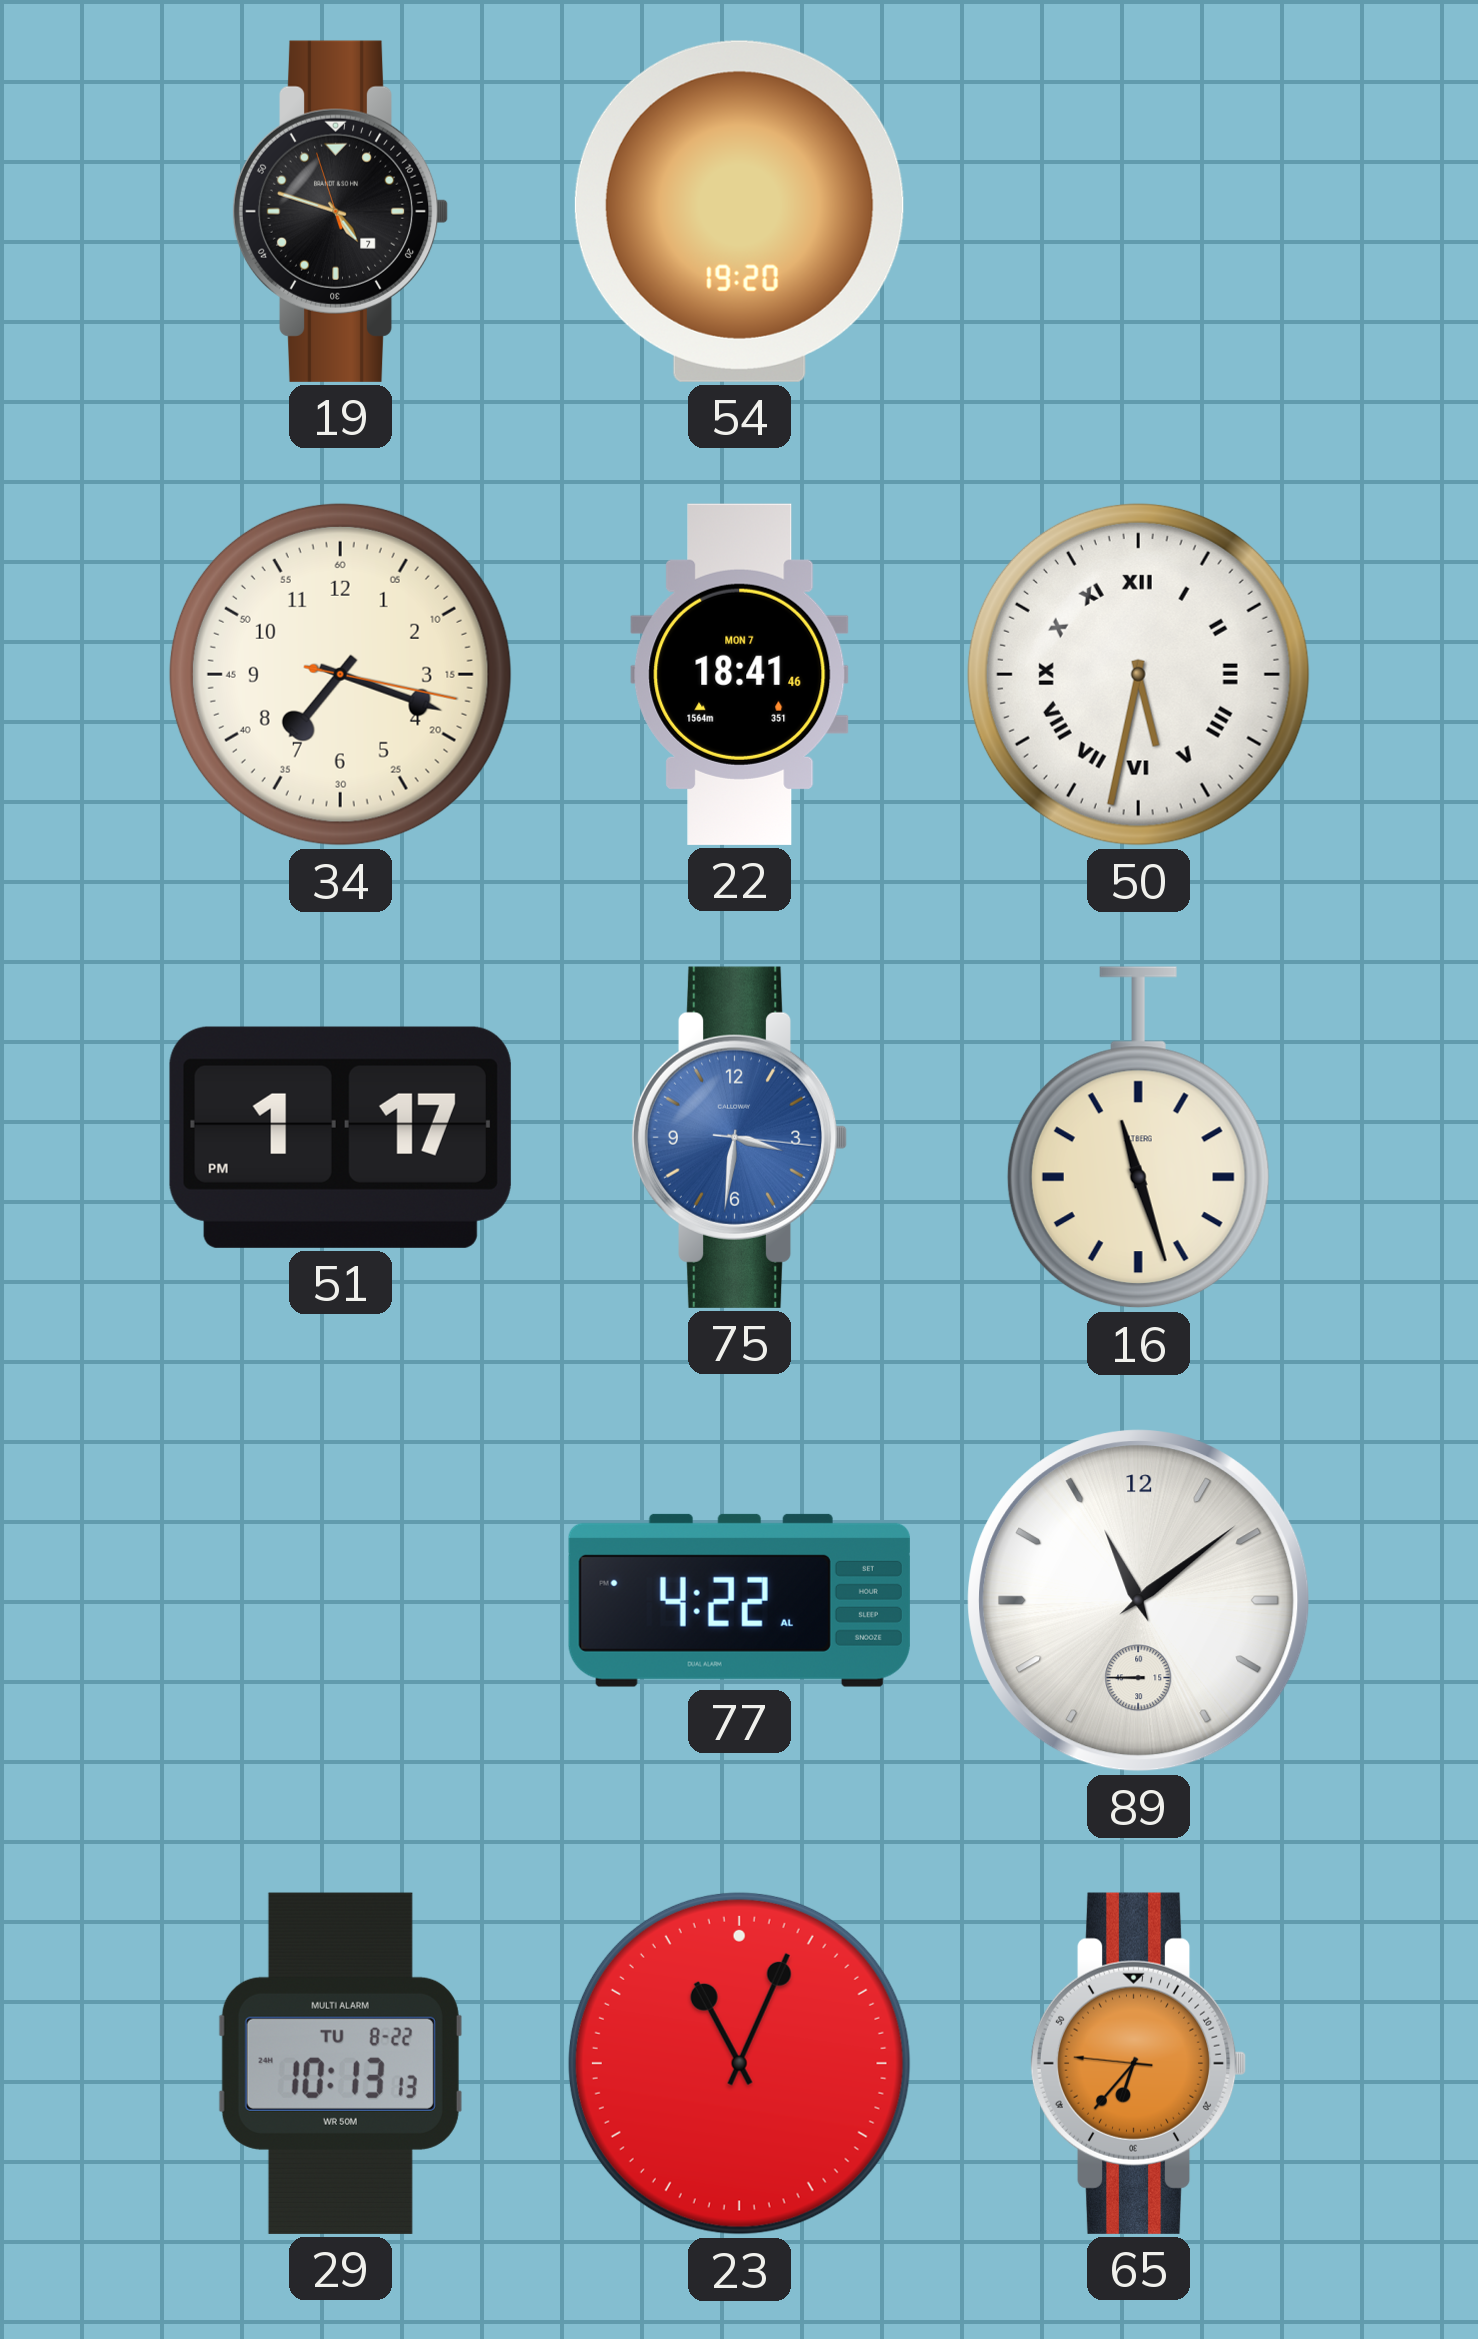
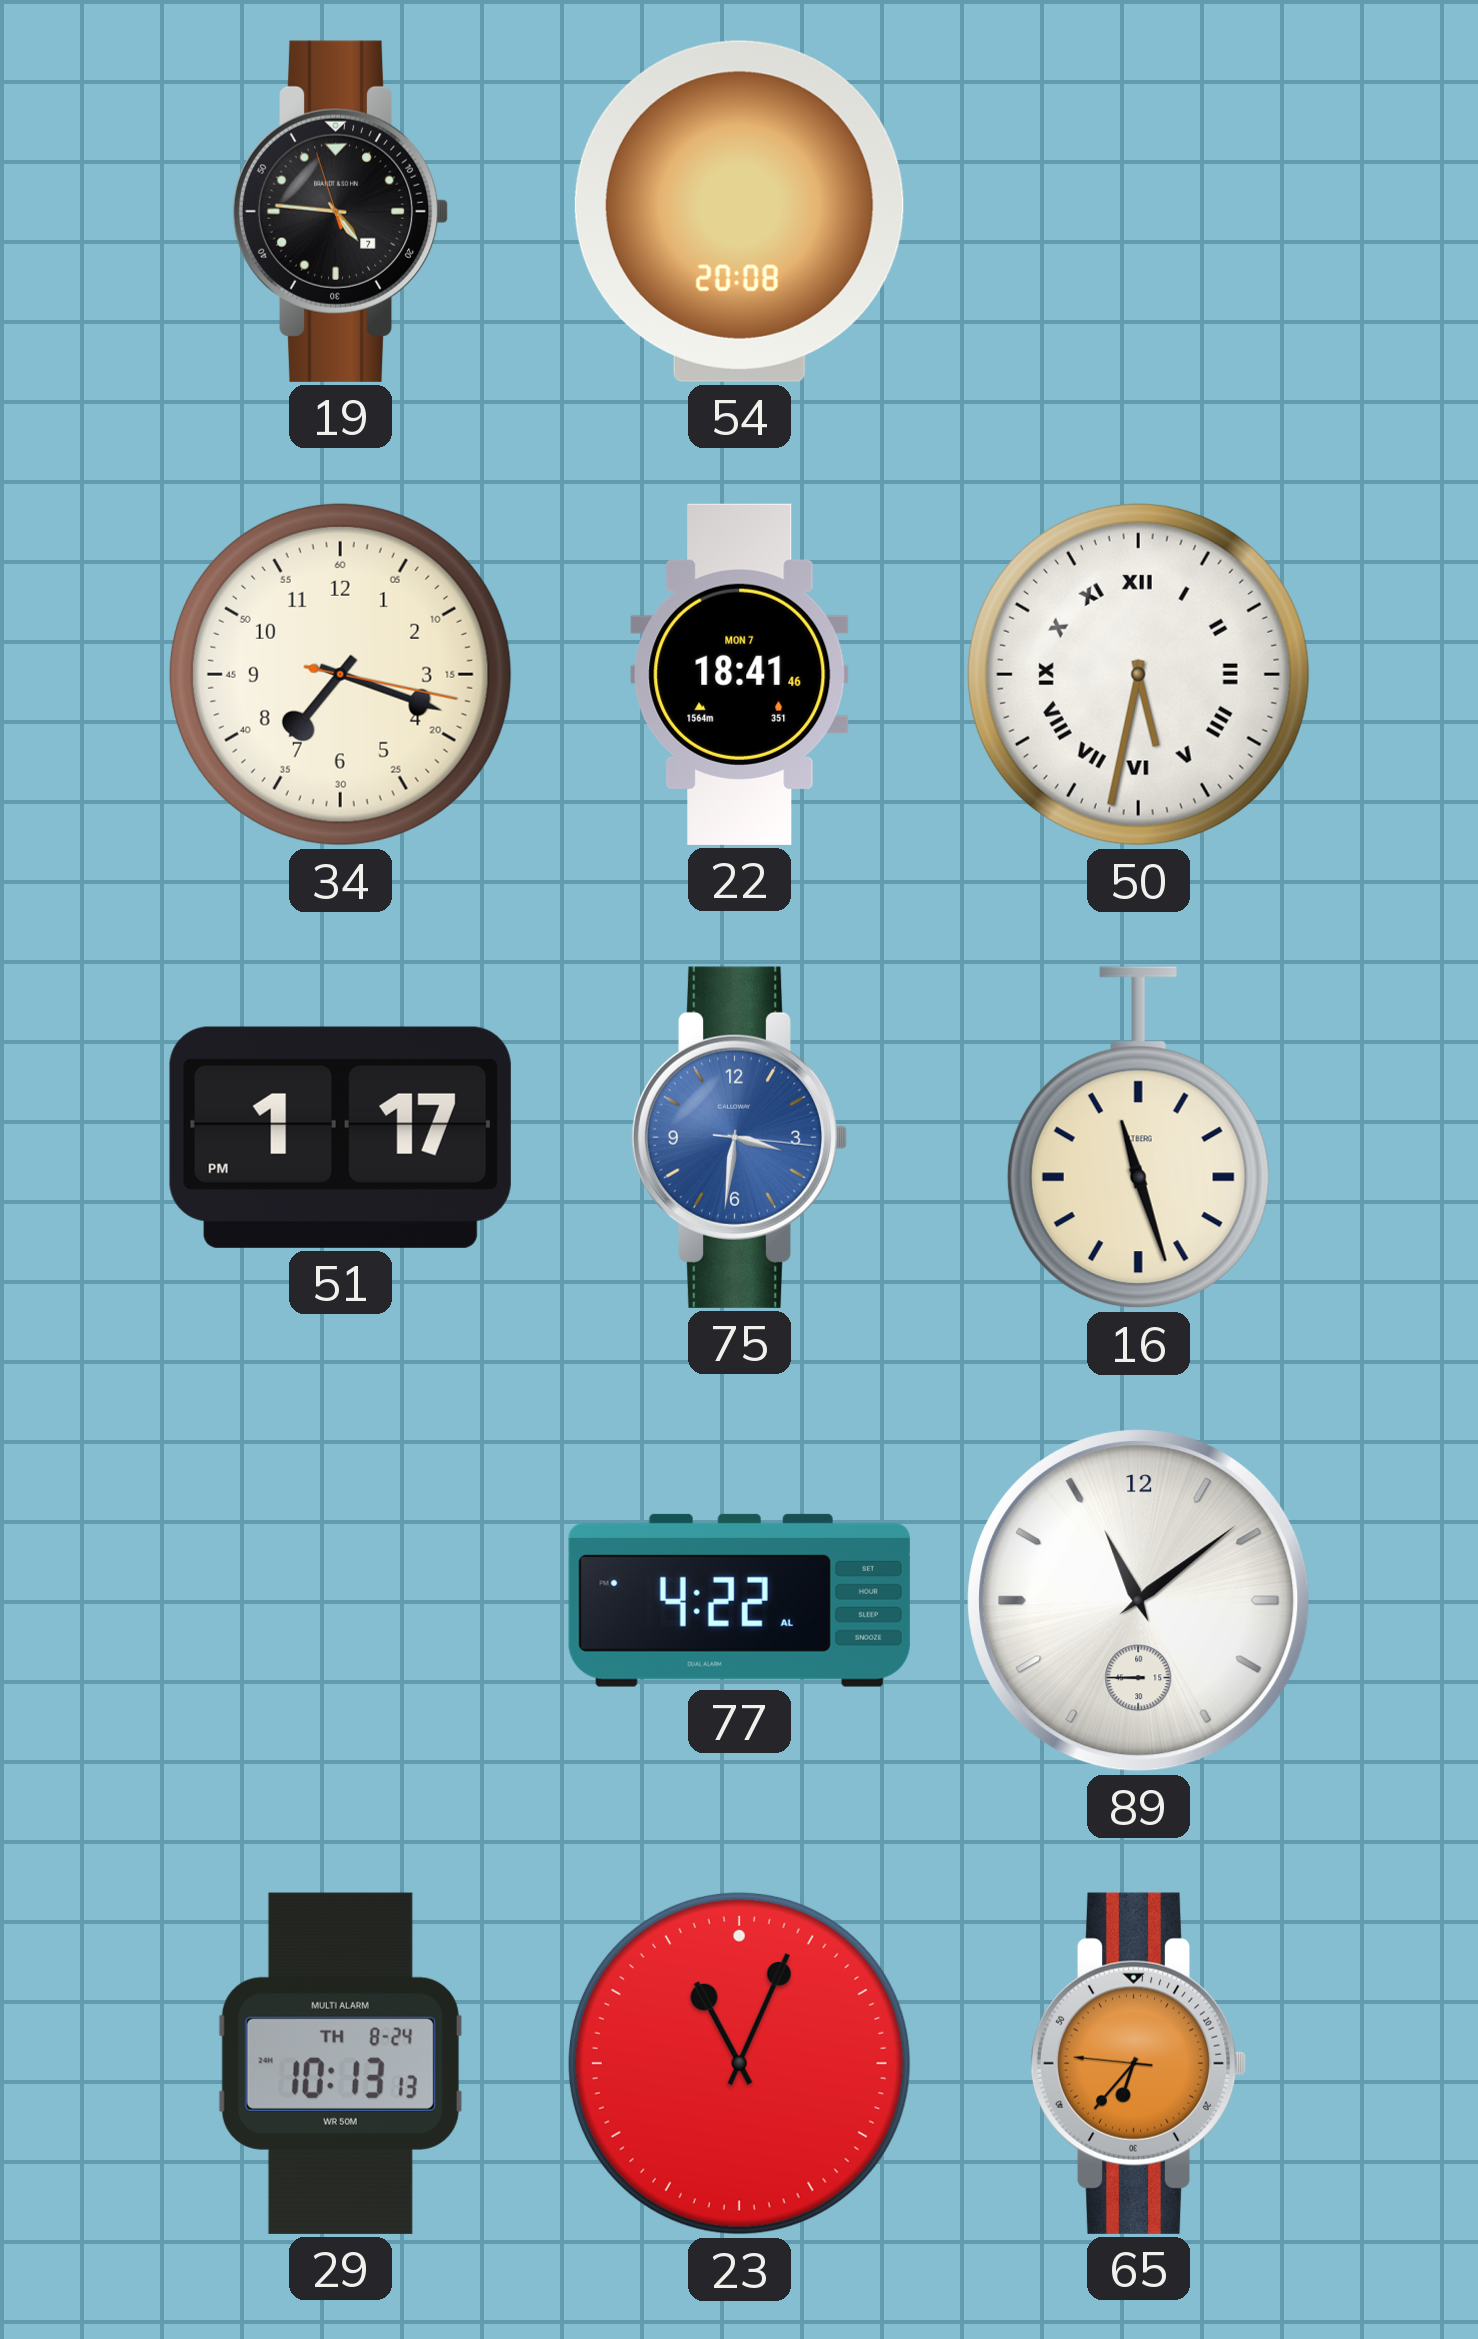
19: 4:47 -> 4:45
54: 19:20 -> 20:08
29 date: TU 8-22 -> TH 8-24
